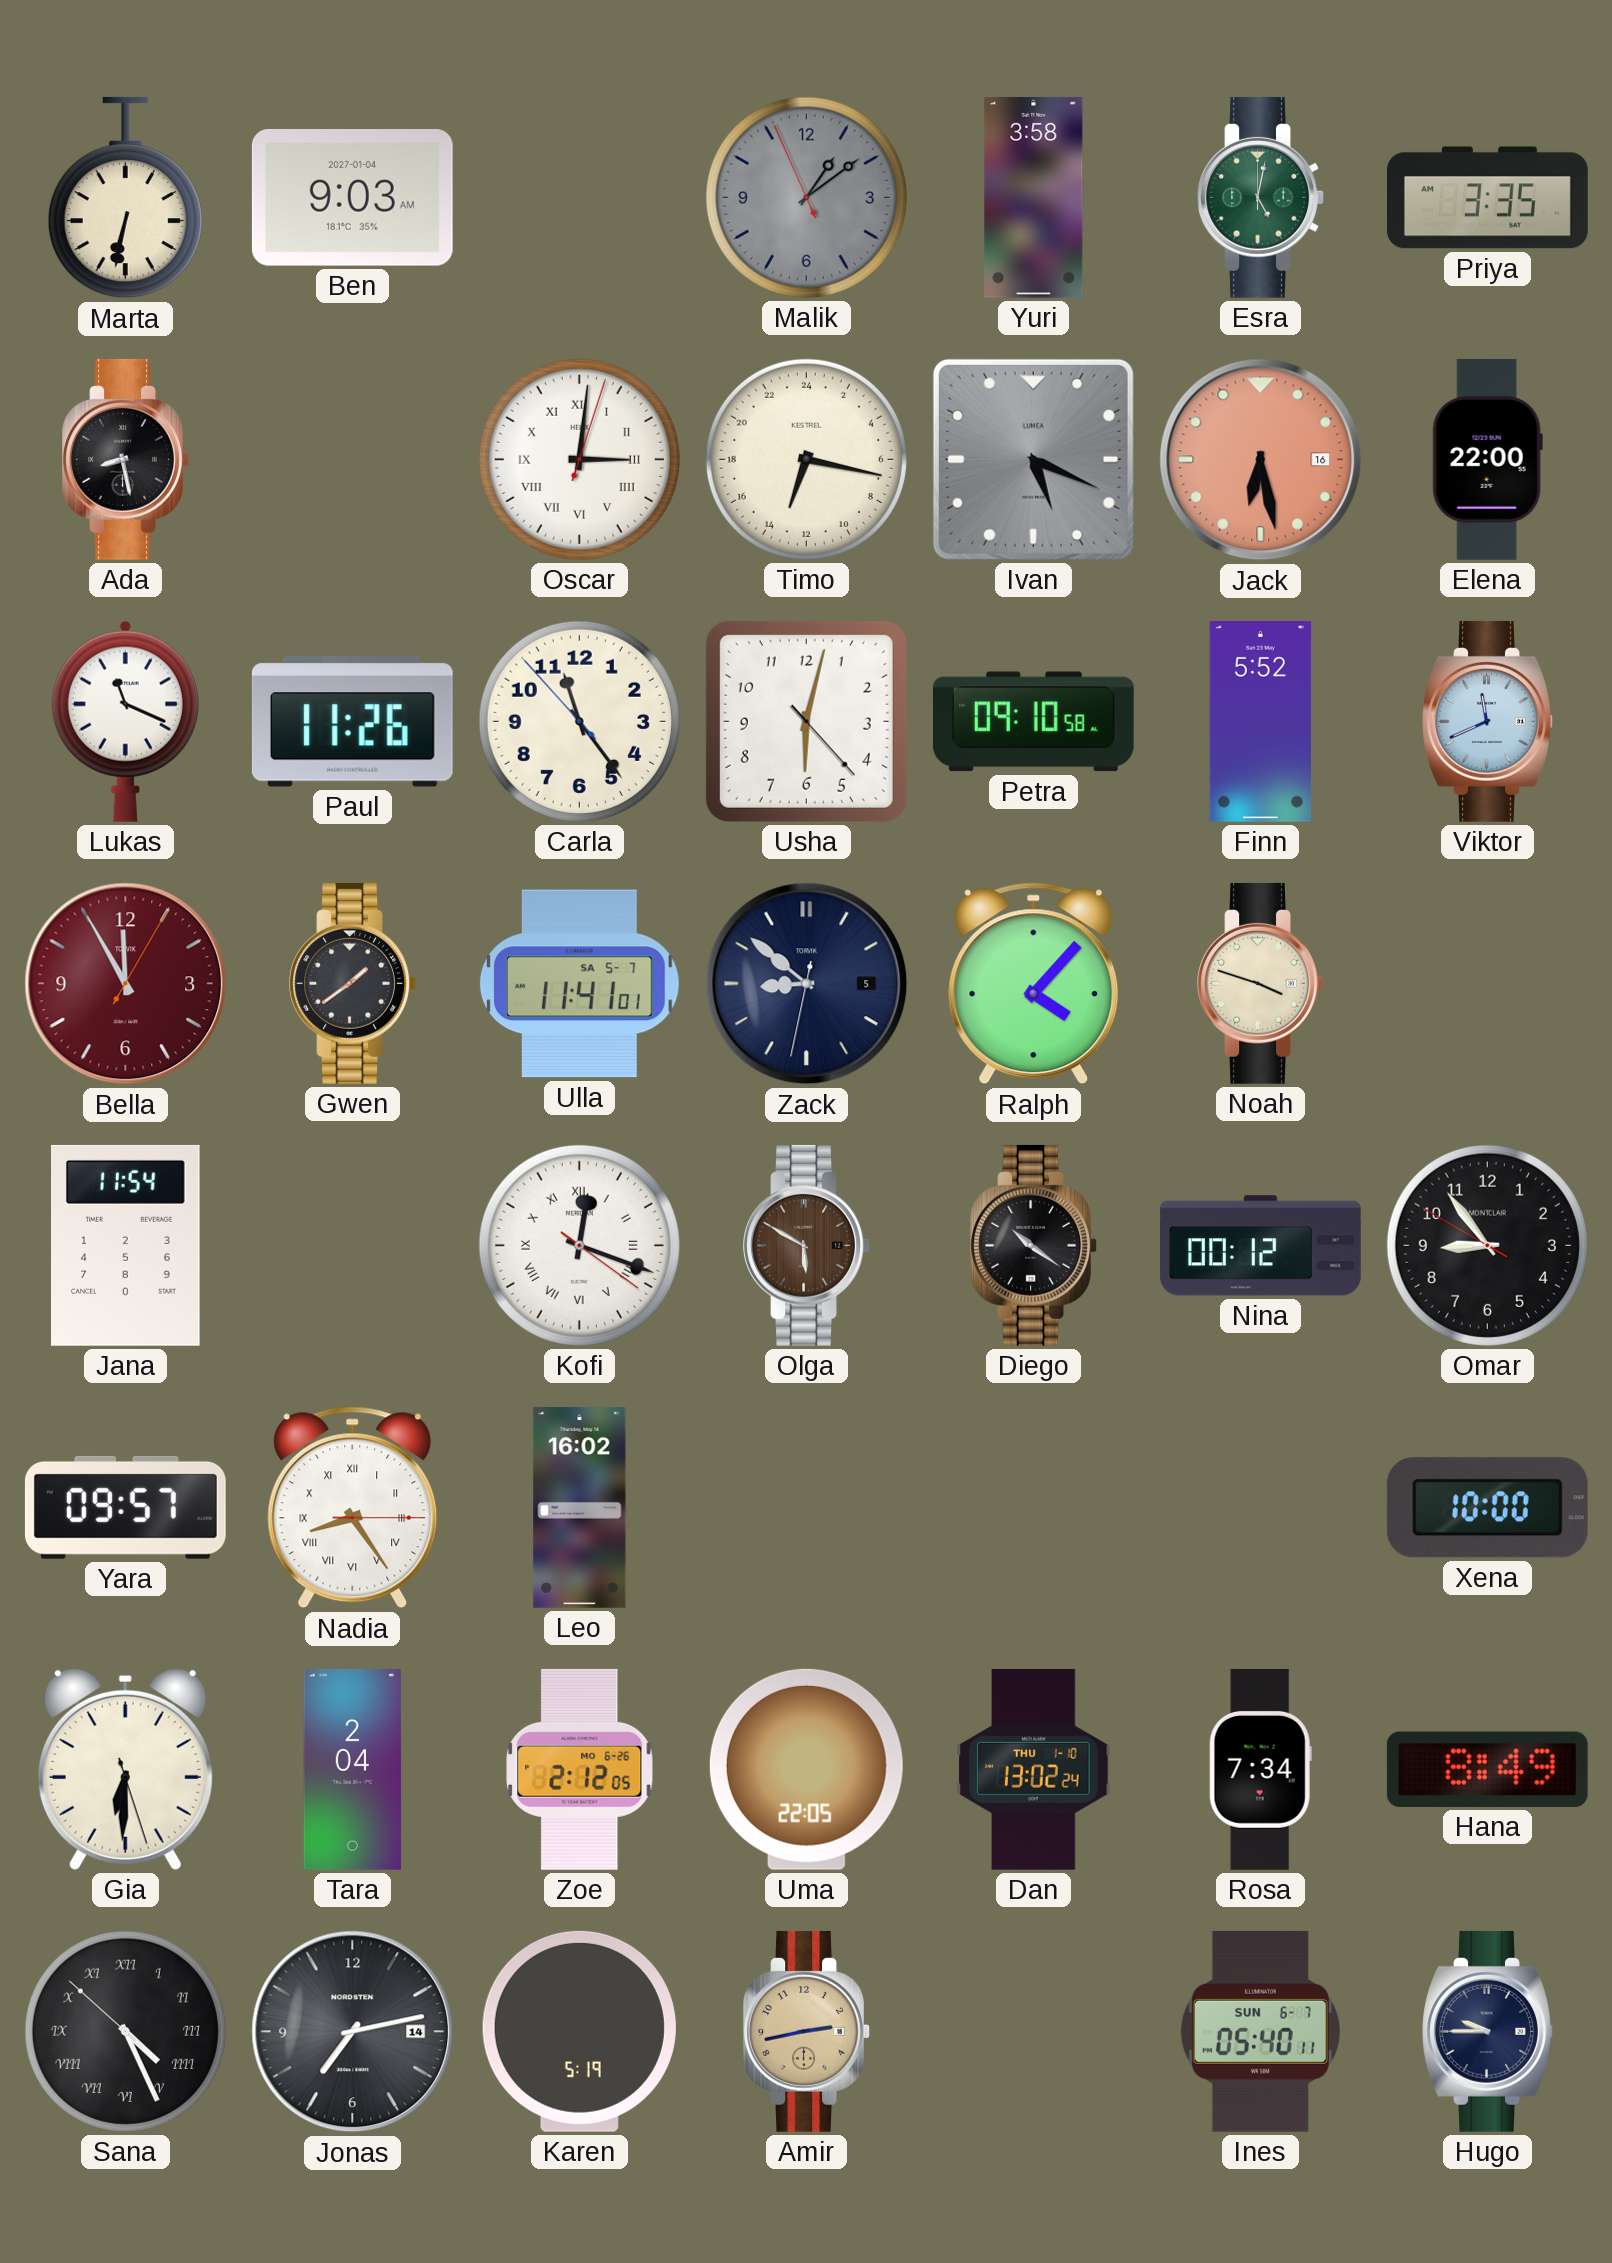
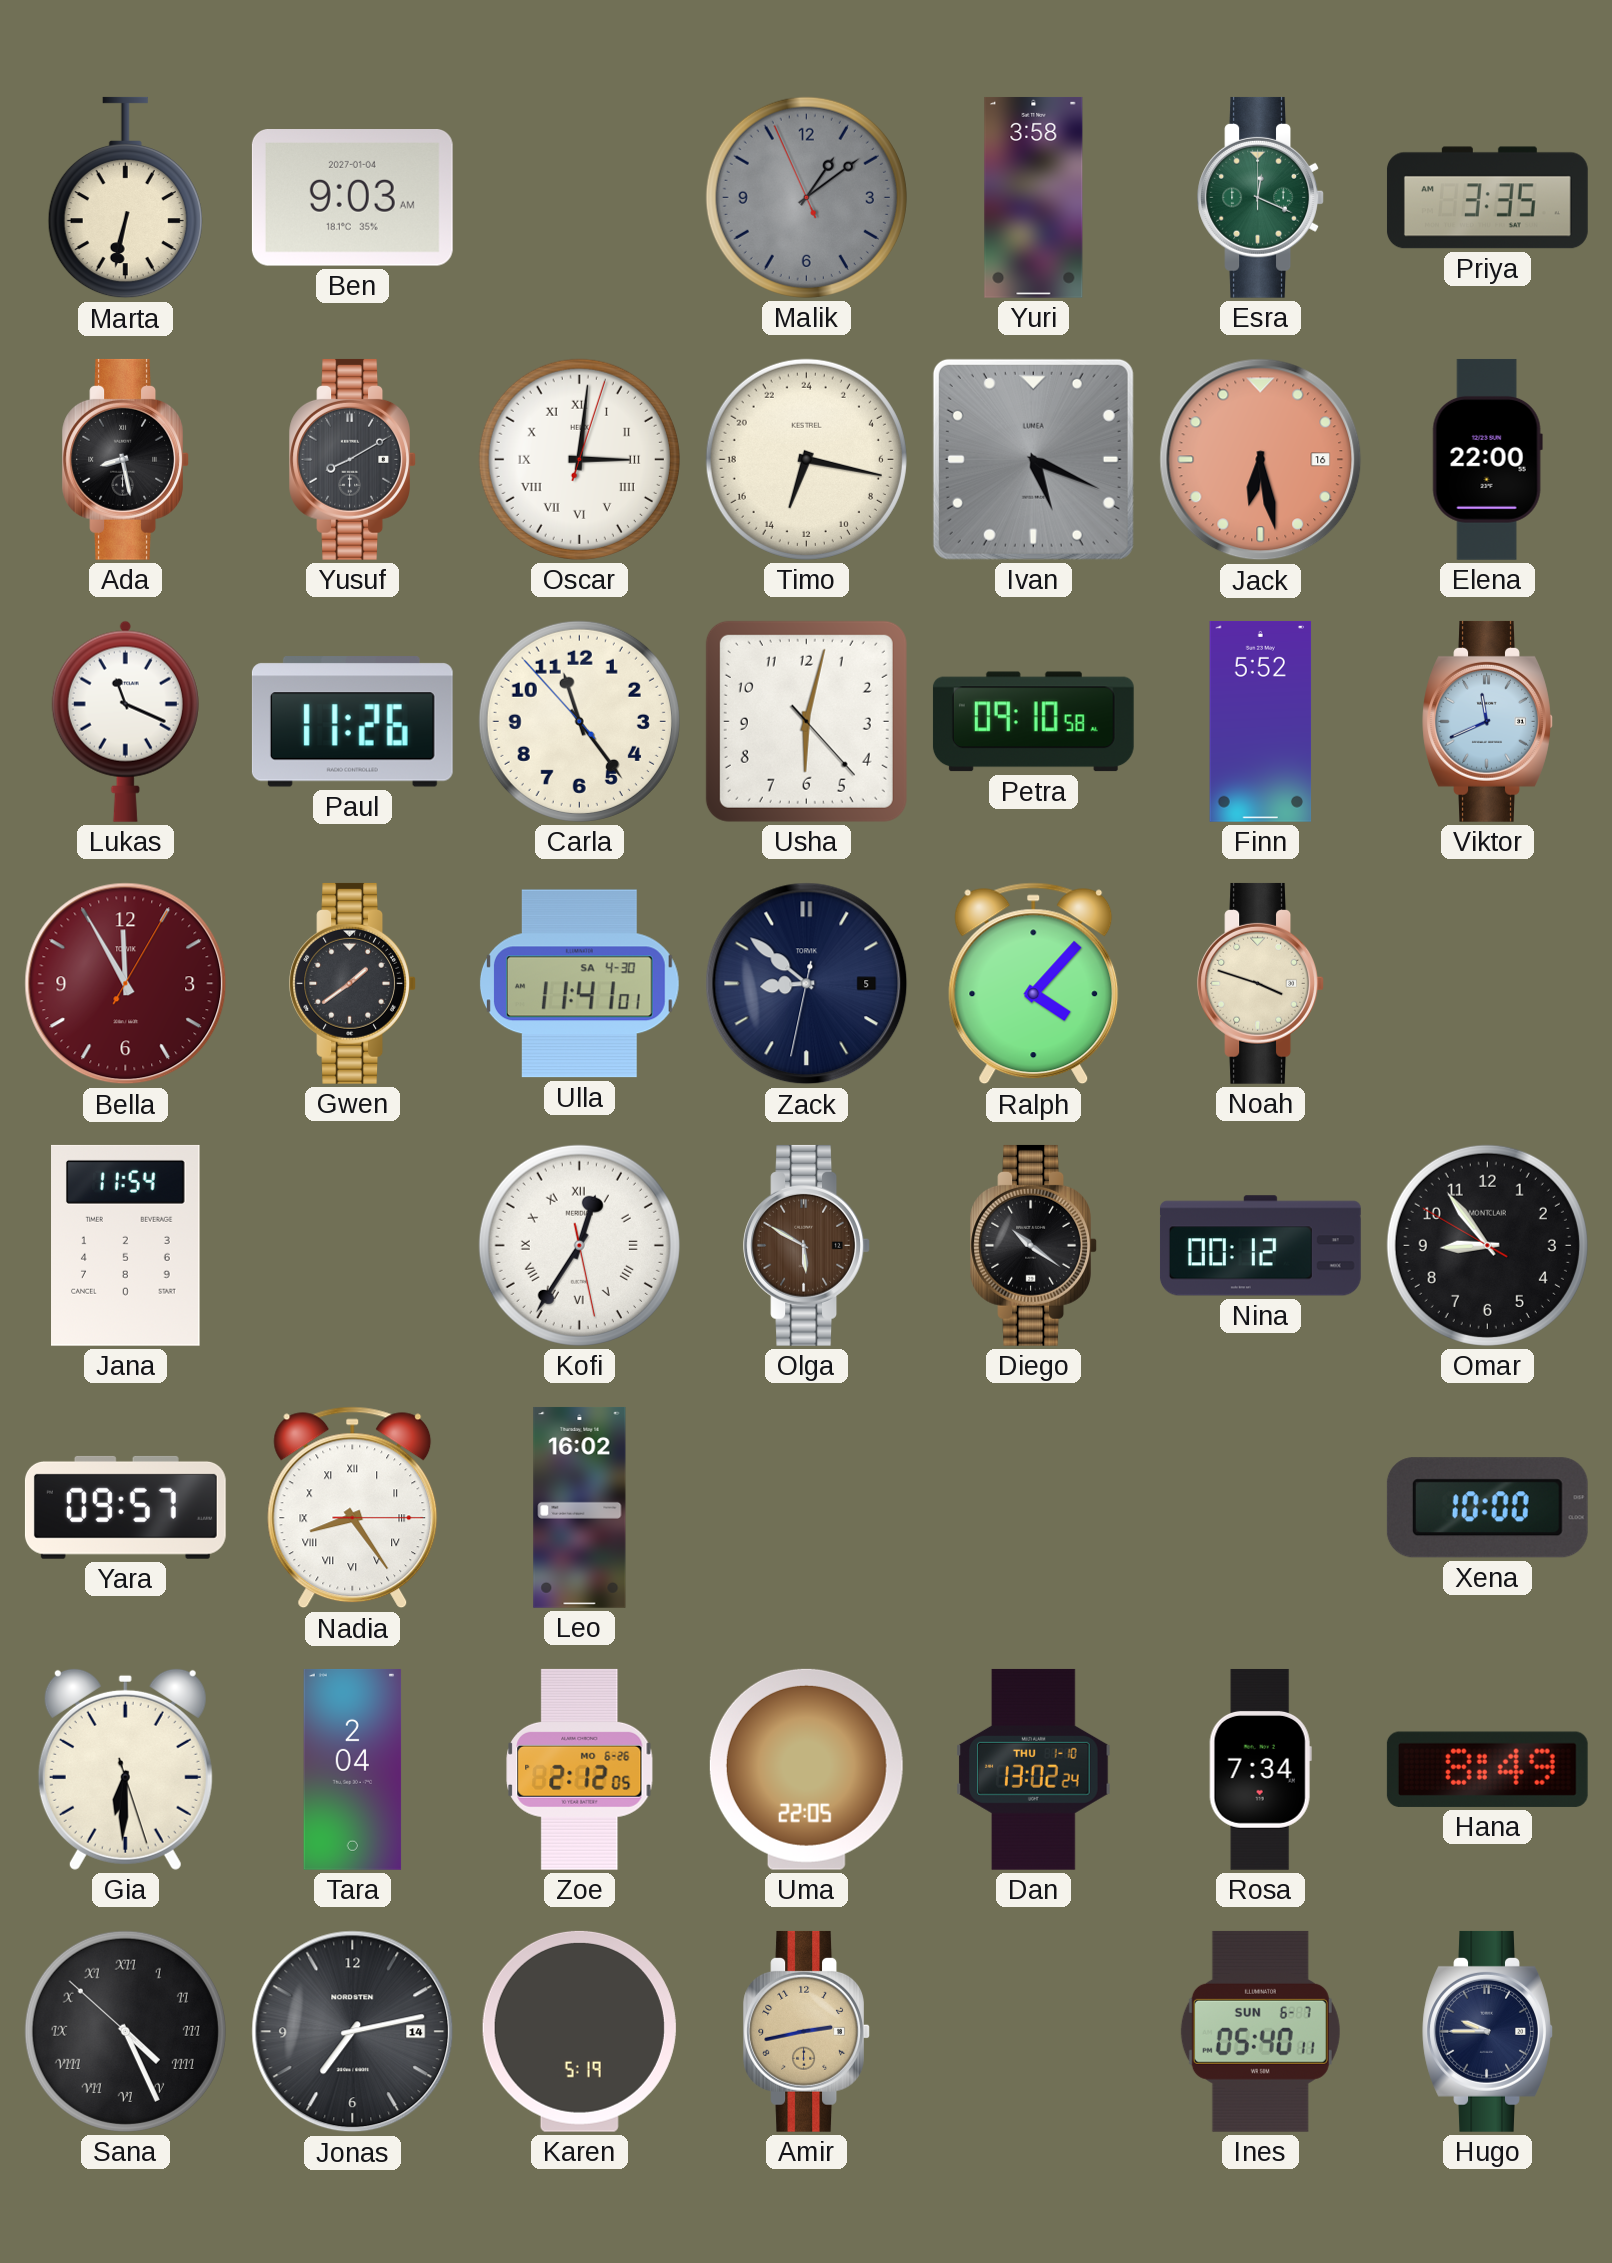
Esra: 5:02 -> 12:19
Yusuf: none -> 8:10
Ulla date: SA 5-7 -> SA 4-30
Kofi: 12:18 -> 12:35
